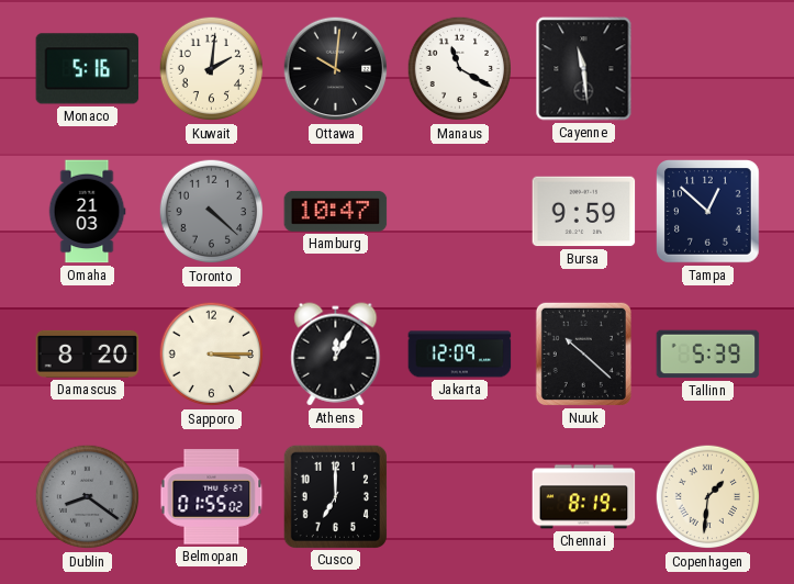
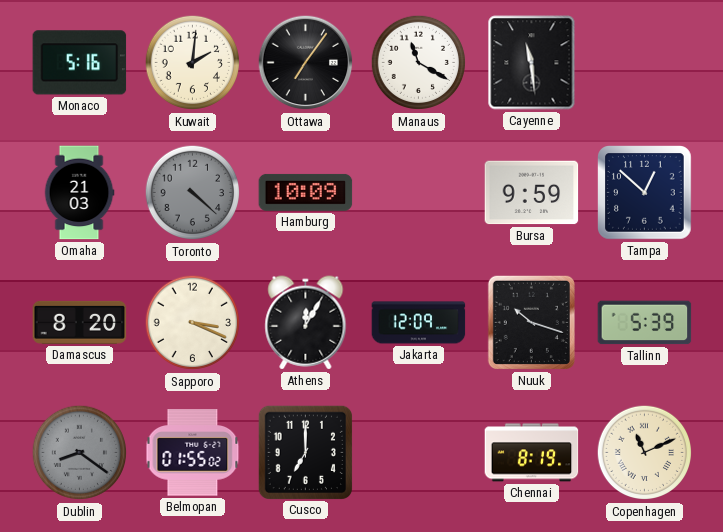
Ottawa: 10:01 -> 7:06
Hamburg: 10:47 -> 10:09
Sapporo: 3:15 -> 3:19
Nuuk: 10:22 -> 10:18
Copenhagen: 1:31 -> 11:11
